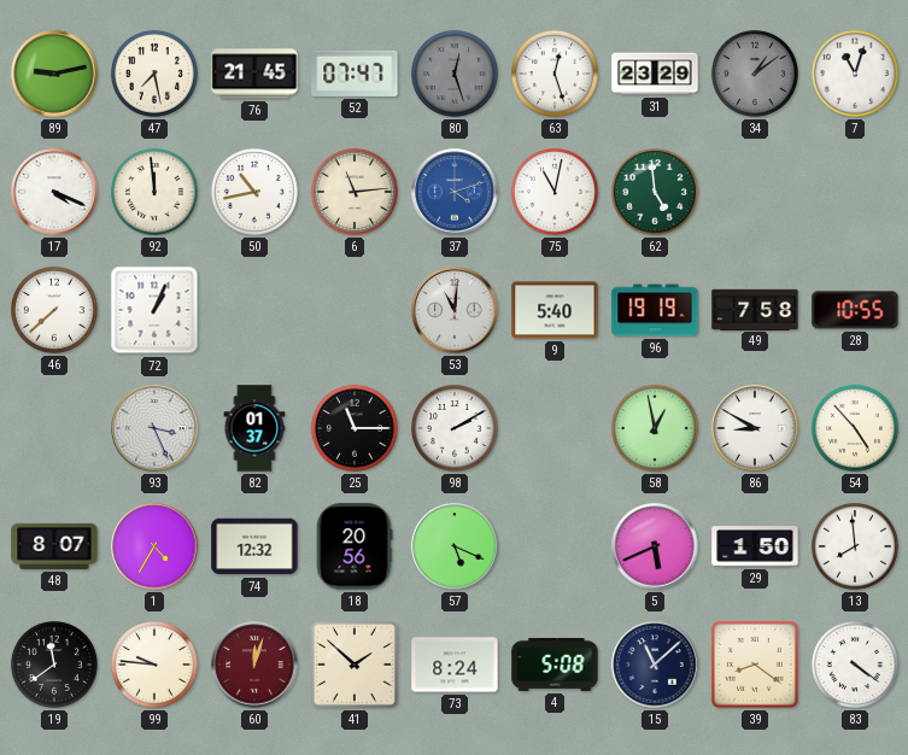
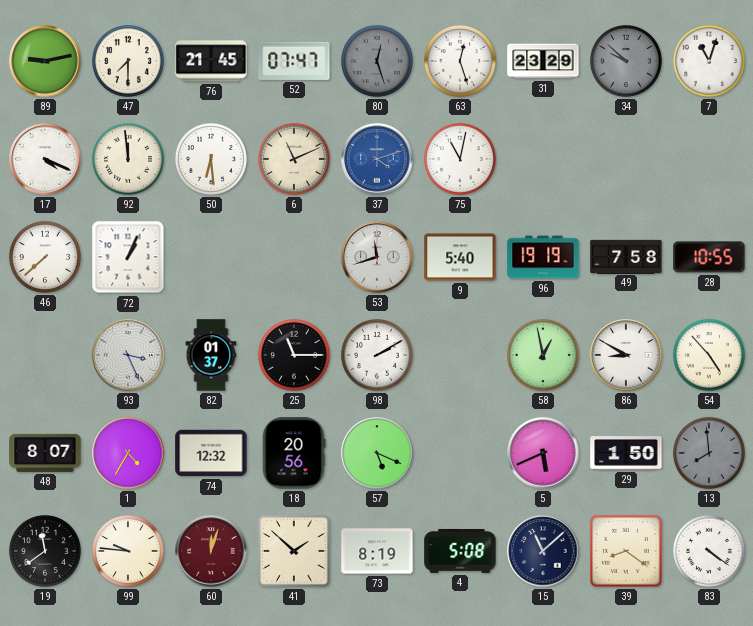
47: 7:28 -> 7:30
34: 1:09 -> 9:52
50: 10:43 -> 6:29
6: 11:14 -> 11:11
62: 4:59 -> none
53: 11:01 -> 11:42
13 dial: white -> grey
73: 8:24 -> 8:19
